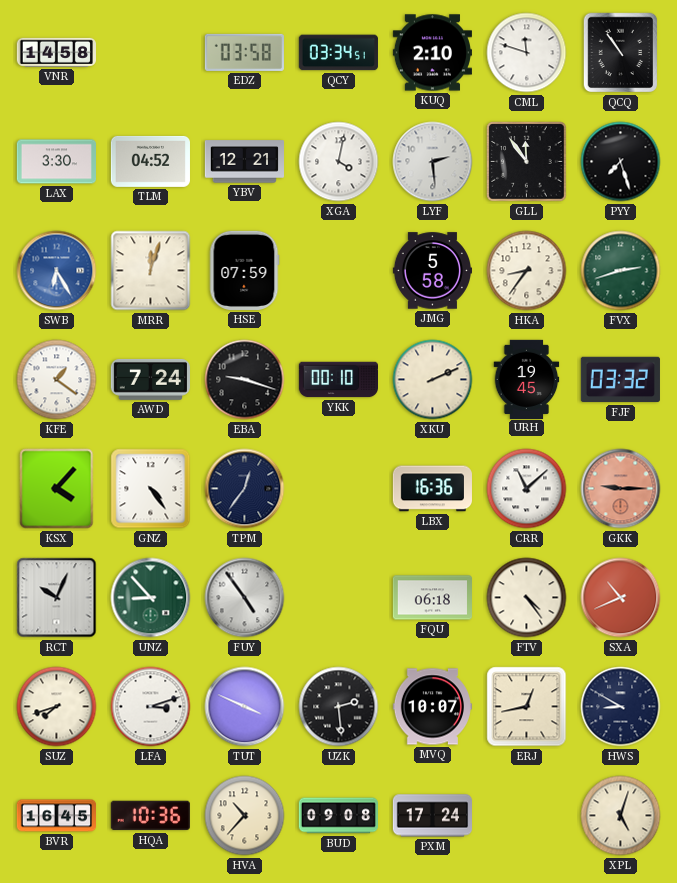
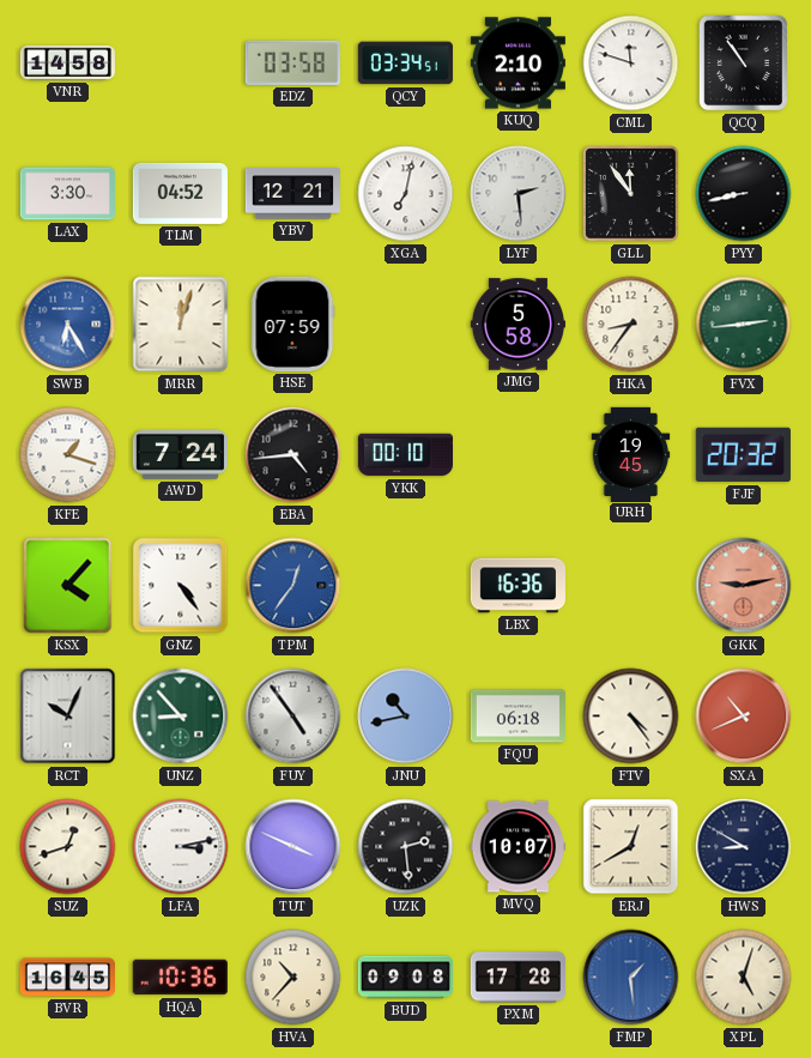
XGA: 4:02 -> 7:02
PYY: 7:27 -> 8:43
FVX: 2:42 -> 2:44
KFE: 1:21 -> 1:18
EBA: 9:18 -> 4:44
XKU: 2:11 -> none
FJF: 03:32 -> 20:32
TPM dial: navy -> blue
CRR: 11:08 -> none
GKK: 9:15 -> 9:13
JNU: none -> 10:43
SUZ: 7:42 -> 12:42
LFA: 3:12 -> 3:13
ERJ: 12:43 -> 12:40
PXM: 17:24 -> 17:28
FMP: none -> 1:29
